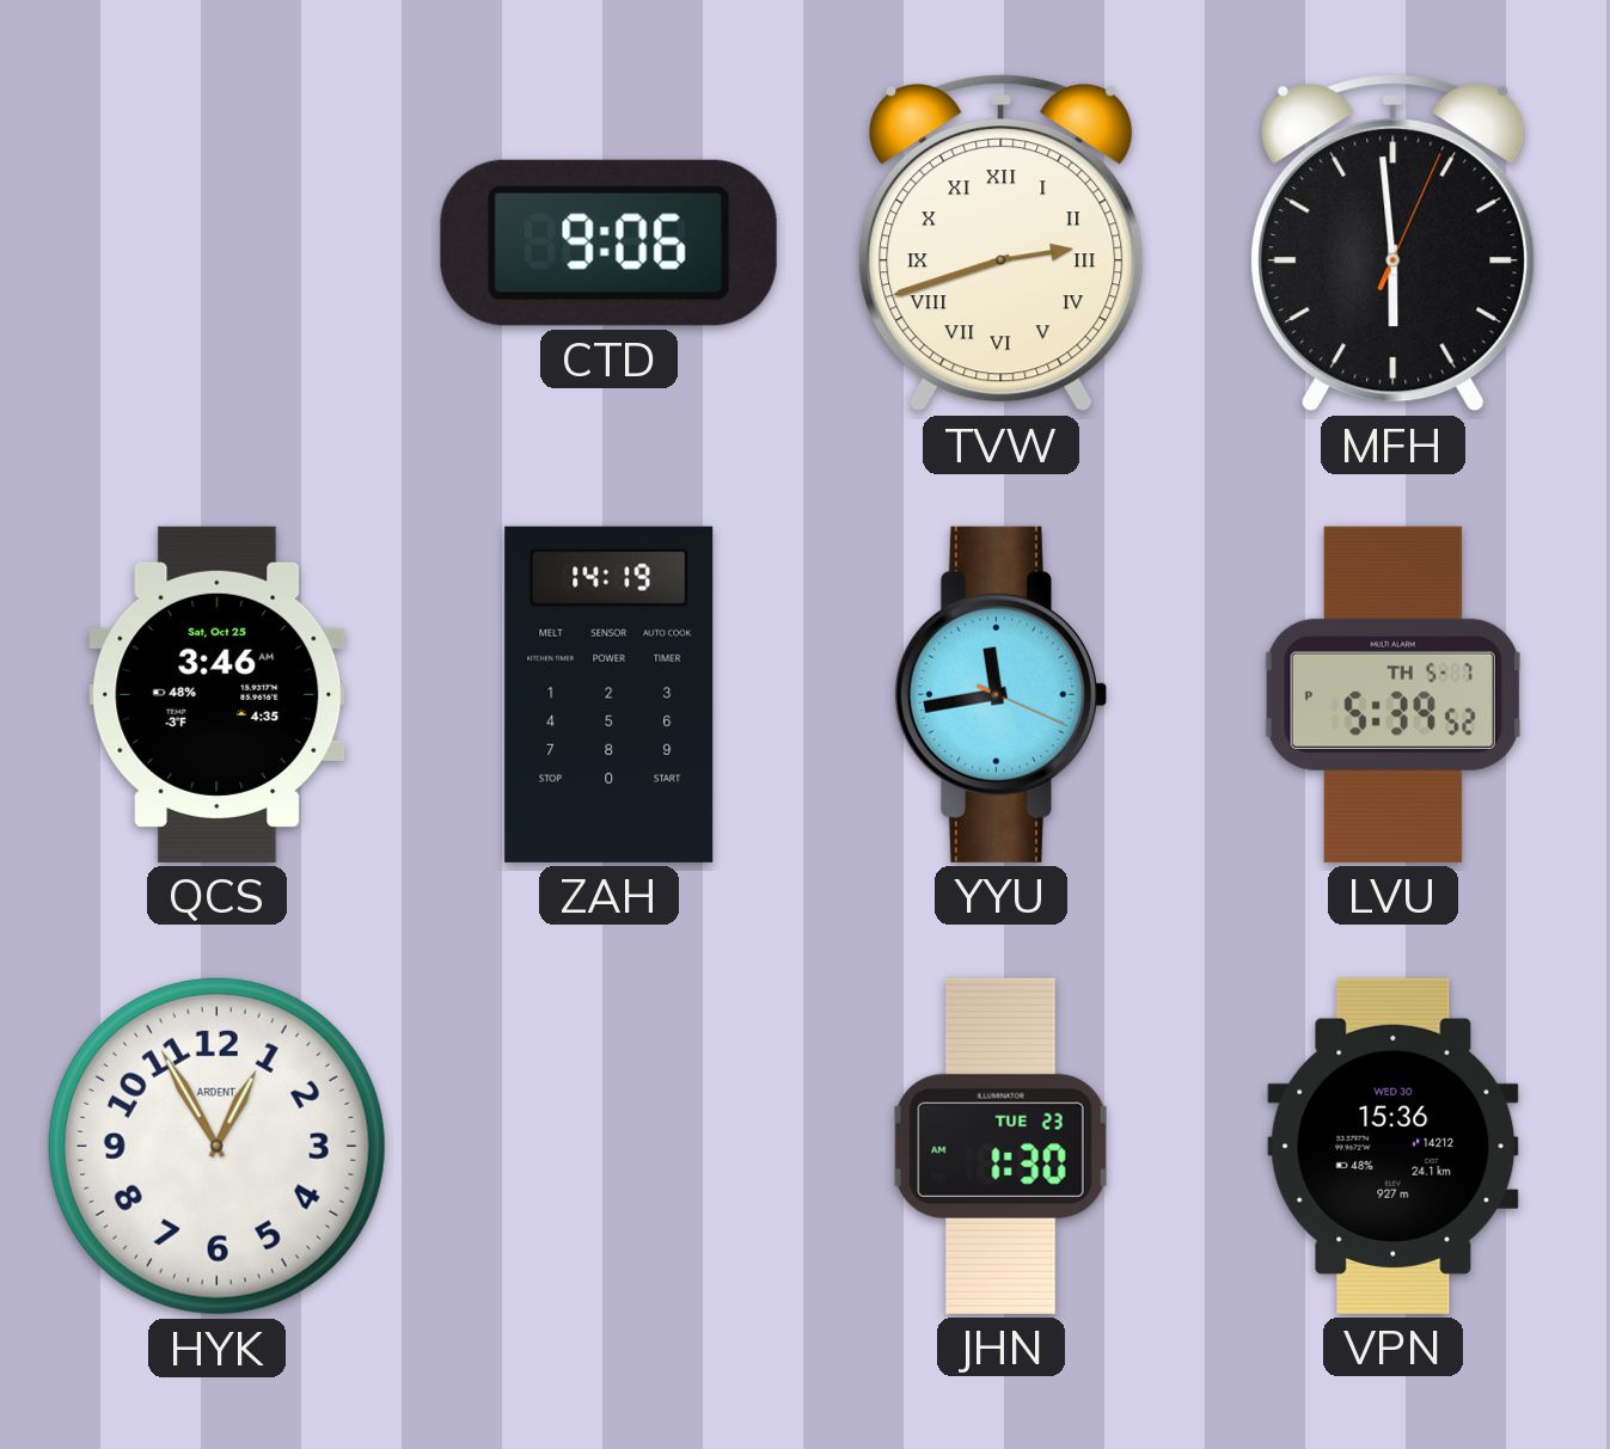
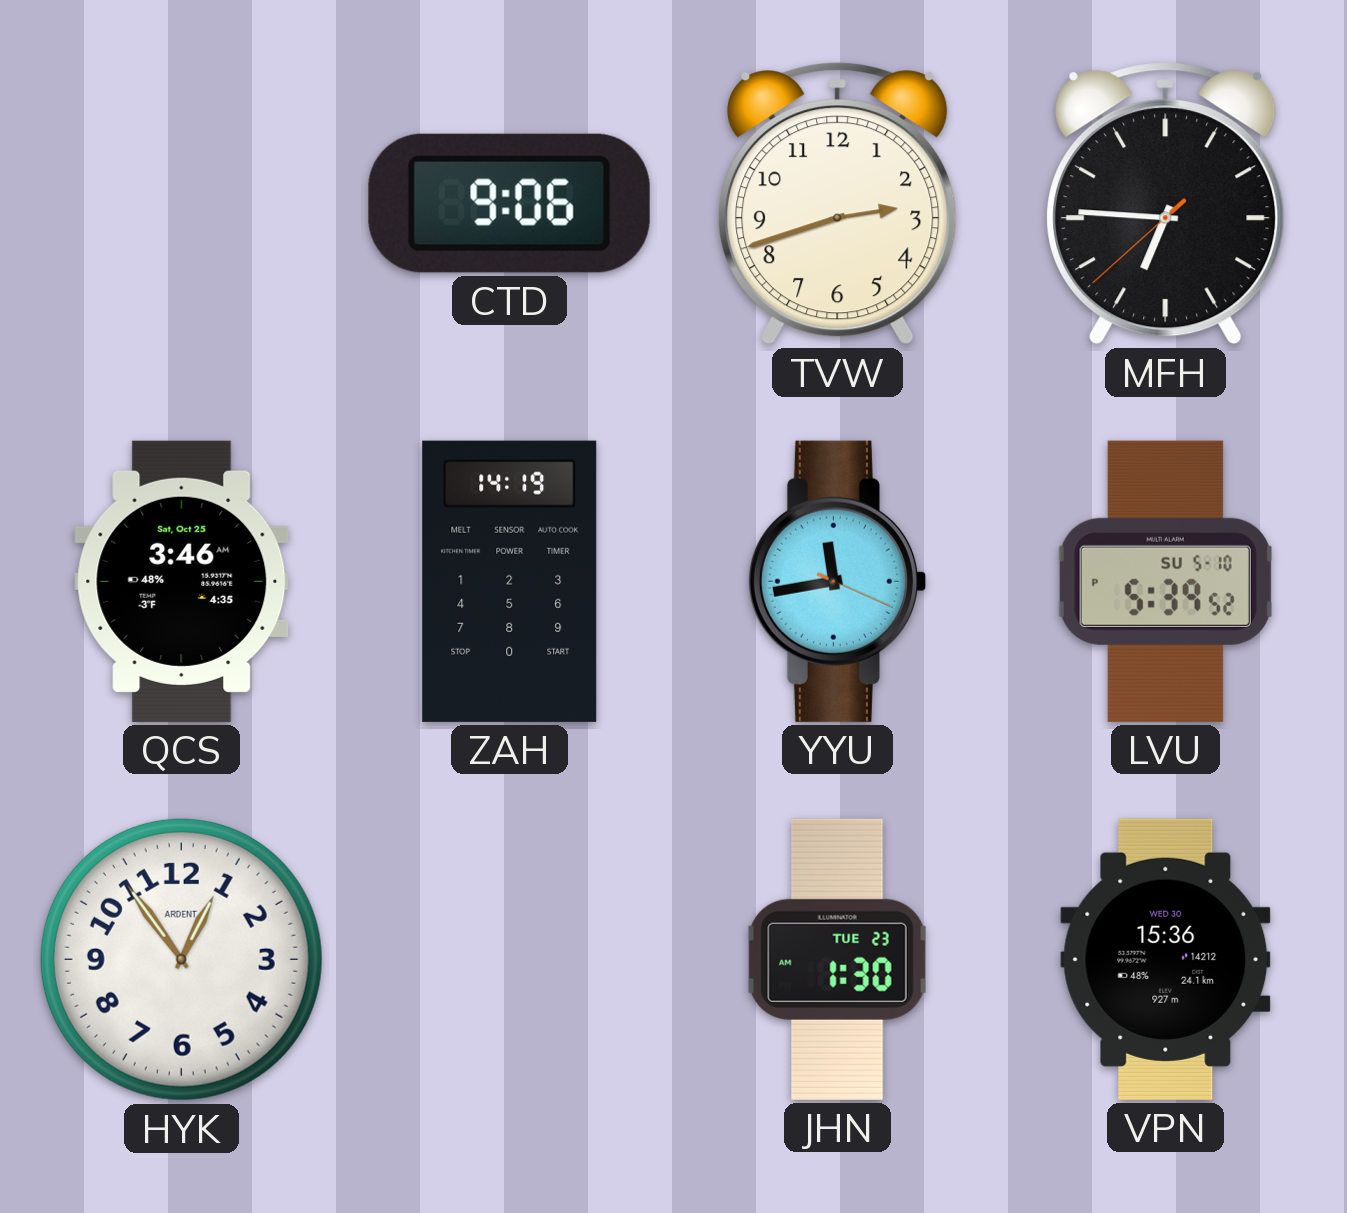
TVW numerals: Roman -> Arabic
MFH: 5:59 -> 6:45
LVU date: TH 5-7 -> SU 5-10
HYK: 12:55 -> 12:54
